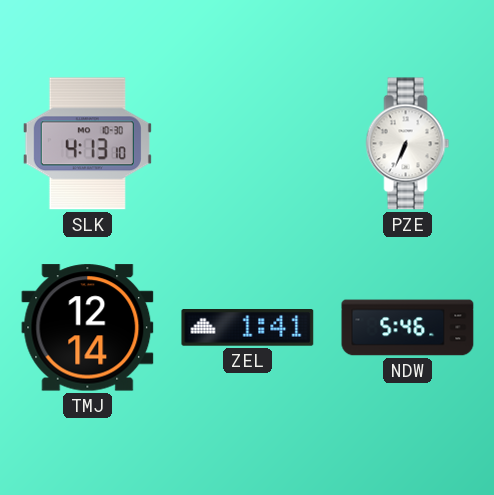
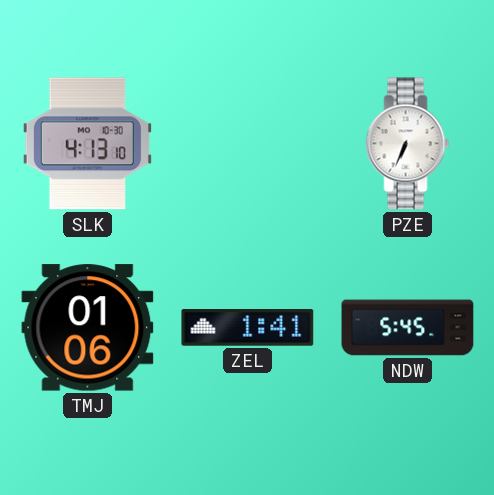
TMJ: 12:14 -> 01:06
NDW: 5:46 -> 5:45
